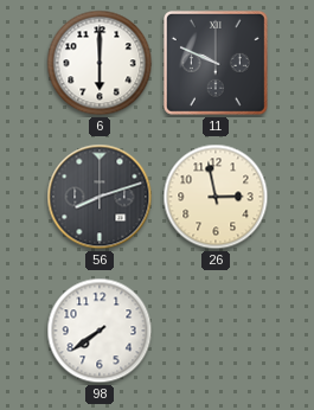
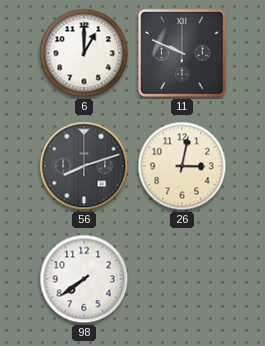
6: 6:00 -> 1:00
26: 2:58 -> 3:02
